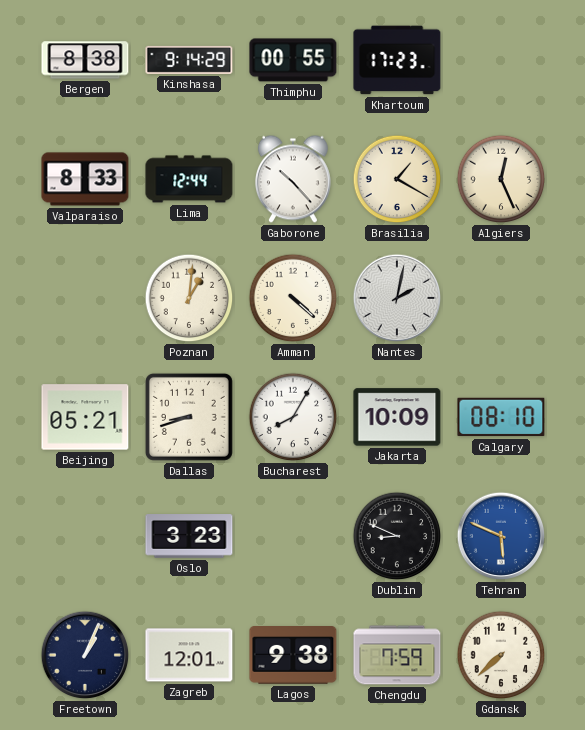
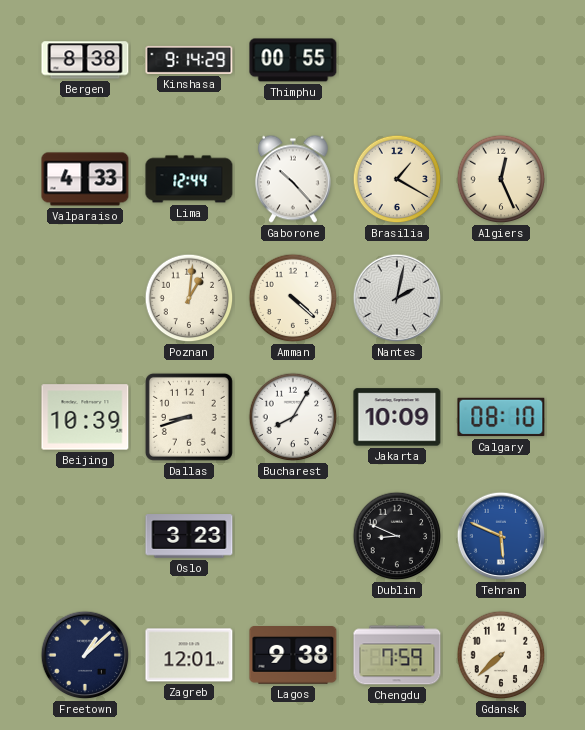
Khartoum: 17:23 -> none
Valparaiso: 8:33 -> 4:33
Beijing: 05:21 -> 10:39
Freetown: 1:04 -> 1:08
